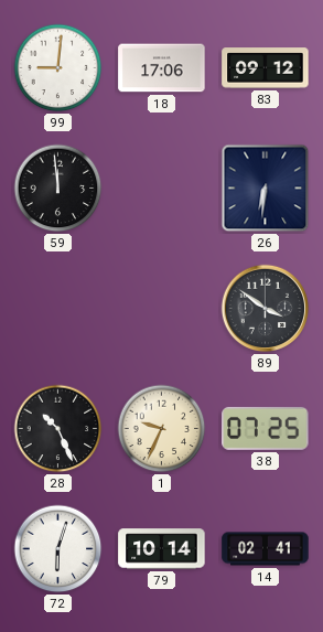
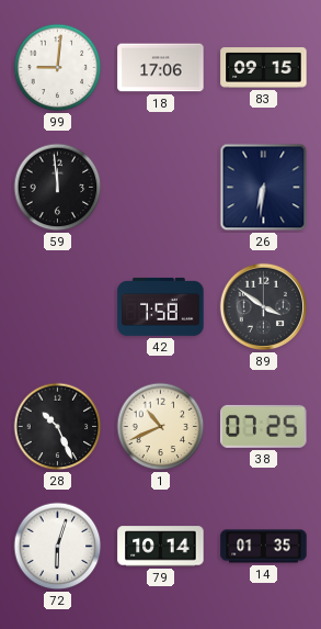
83: 09:12 -> 09:15
42: none -> 7:58
1: 9:34 -> 10:41
14: 02:41 -> 01:35
